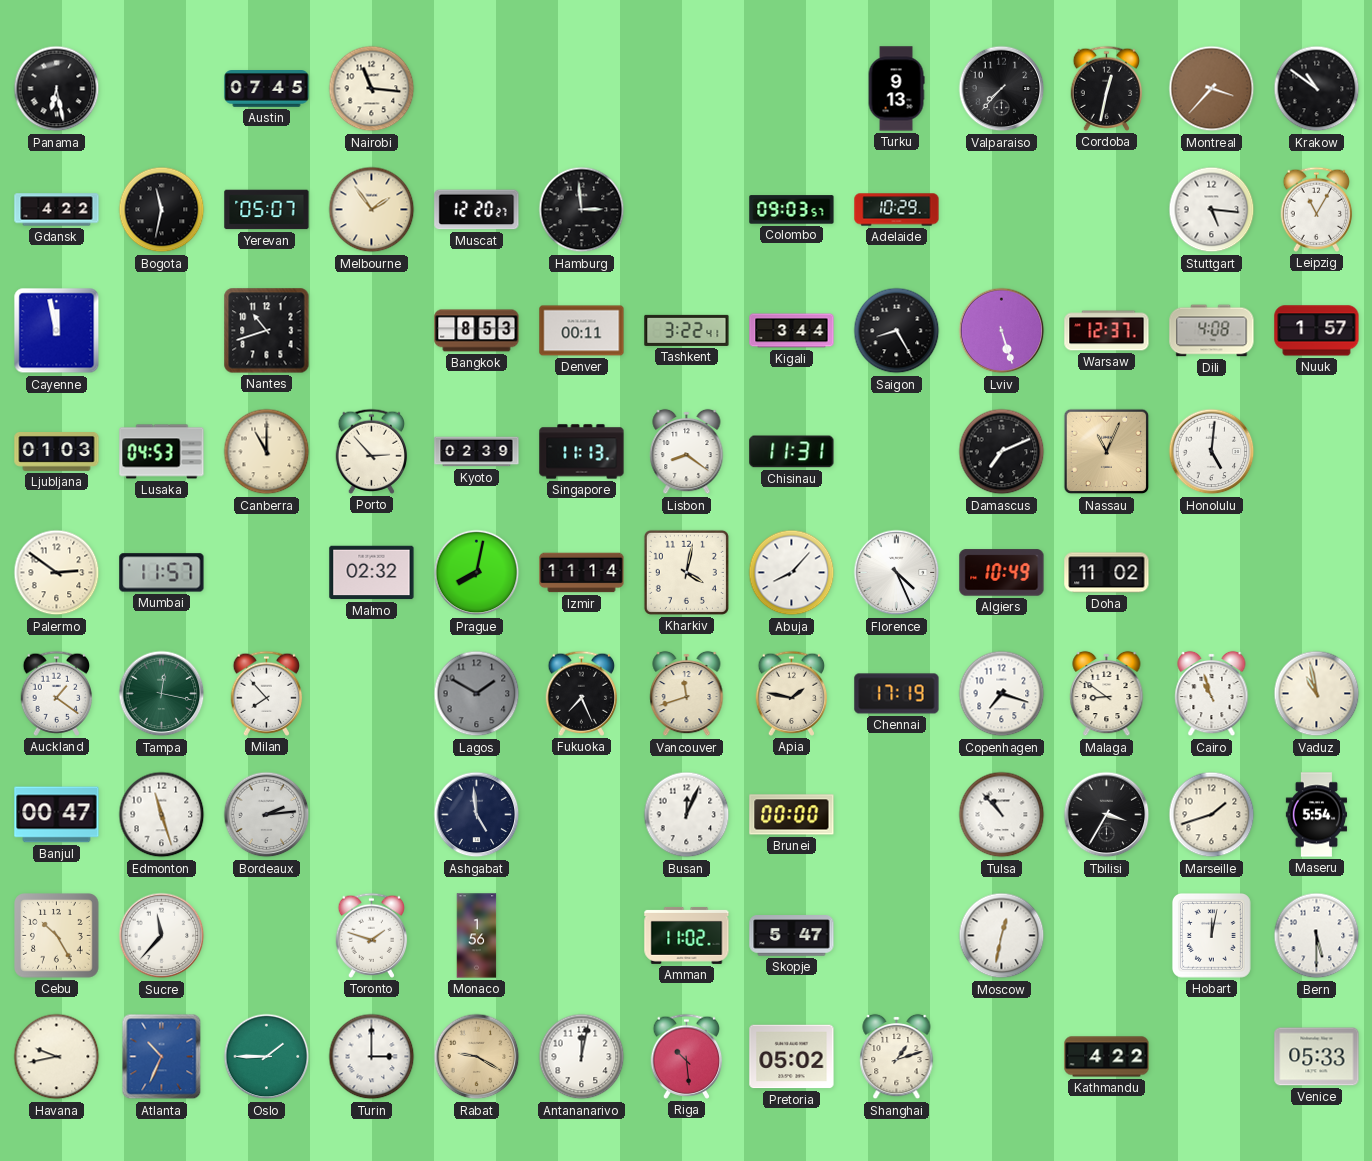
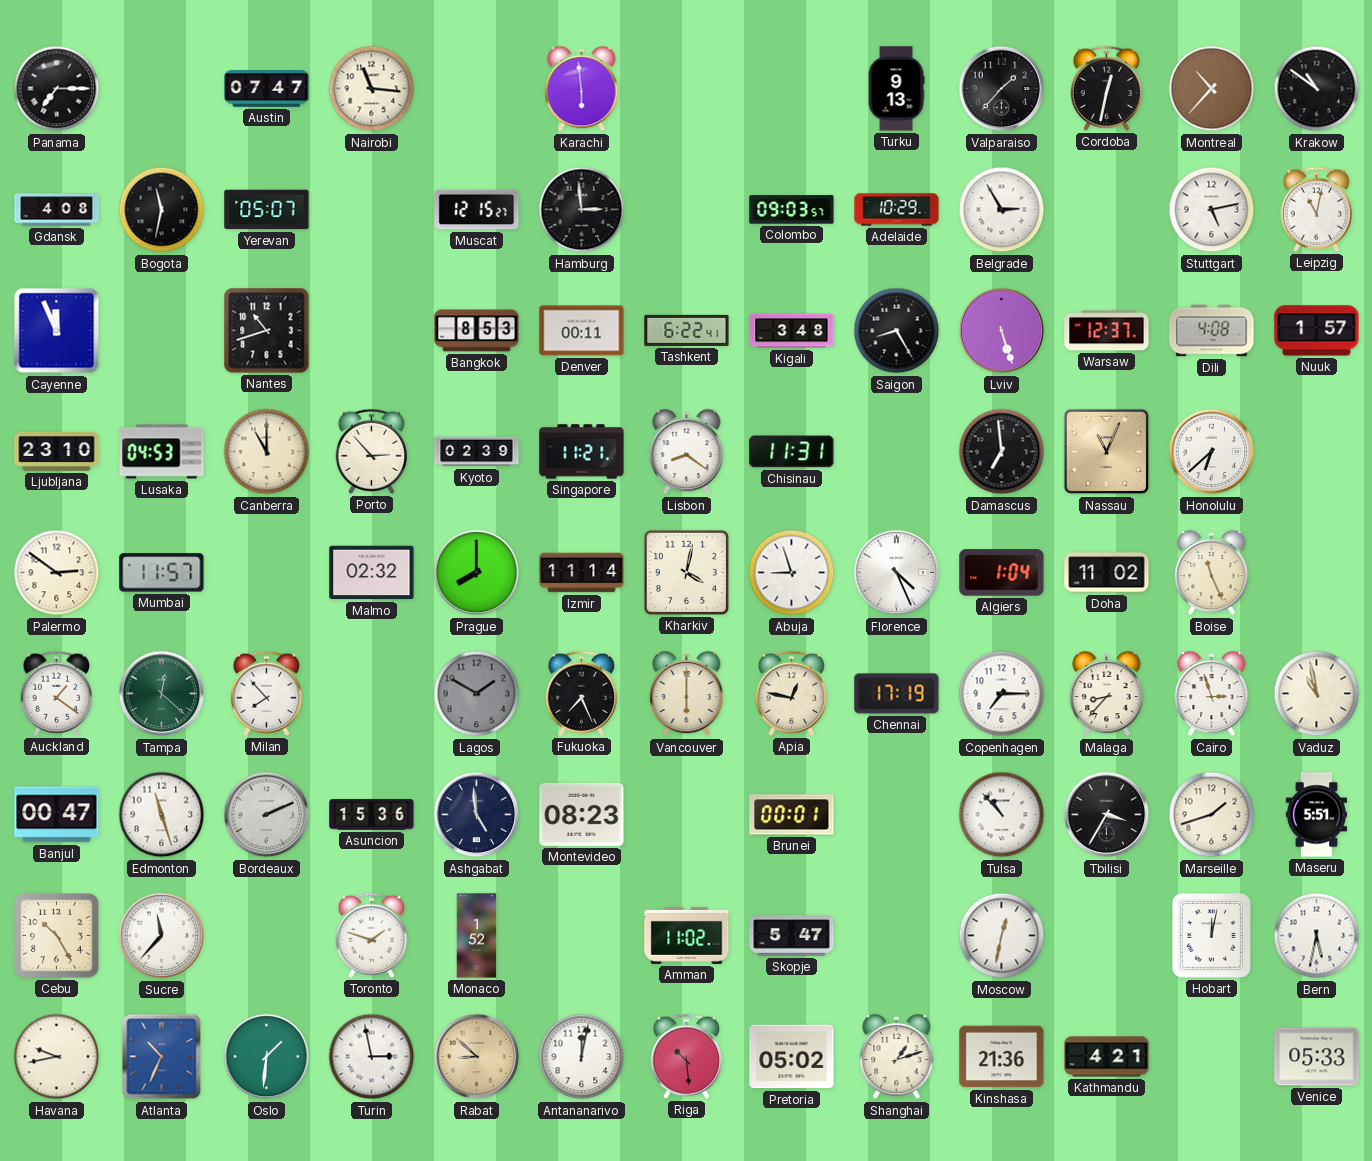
Panama: 6:28 -> 7:15
Austin: 07:45 -> 07:47
Karachi: none -> 5:59
Valparaiso: 7:37 -> 1:37
Montreal: 3:37 -> 10:37
Gdansk: 4:22 -> 4:08
Melbourne: 1:54 -> none
Muscat: 12:20 -> 12:15
Belgrade: none -> 2:55
Stuttgart: 5:16 -> 5:13
Leipzig: 11:05 -> 11:02
Cayenne: 11:58 -> 11:56
Tashkent: 3:22 -> 6:22
Kigali: 3:44 -> 3:48
Ljubljana: 01:03 -> 23:10
Singapore: 11:13 -> 11:21
Damascus: 7:11 -> 6:59
Honolulu: 5:01 -> 6:38
Prague: 8:02 -> 8:00
Abuja: 8:07 -> 8:57
Algiers: 10:49 -> 1:04
Boise: none -> 11:26
Tampa: 12:17 -> 12:22
Vancouver: 11:42 -> 6:00
Apia: 1:47 -> 12:47
Copenhagen: 7:18 -> 7:15
Malaga: 8:51 -> 8:37
Cairo: 10:57 -> 2:57
Bordeaux: 2:14 -> 2:11
Asuncion: none -> 15:36
Montevideo: none -> 08:23
Busan: 12:04 -> none
Brunei: 00:00 -> 00:01
Maseru: 5:54 -> 5:51
Monaco: 1:56 -> 1:52
Bern: 5:30 -> 5:32
Oslo: 1:45 -> 1:31
Turin: 3:00 -> 2:58
Rabat: 9:20 -> 8:52
Kinshasa: none -> 21:36
Kathmandu: 4:22 -> 4:21
